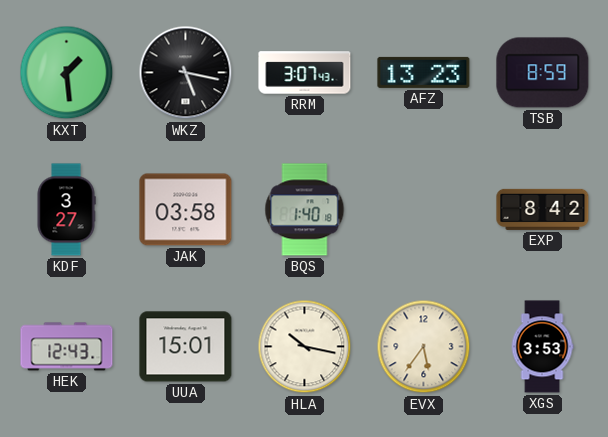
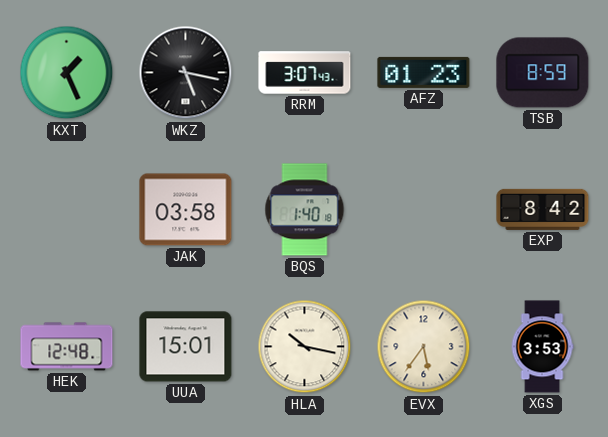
KXT: 1:29 -> 1:26
AFZ: 13:23 -> 01:23
KDF: 3:27 -> none
HEK: 12:43 -> 12:48
